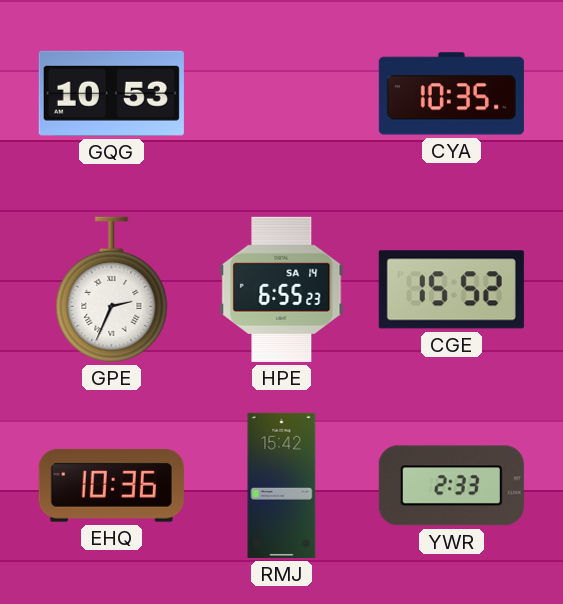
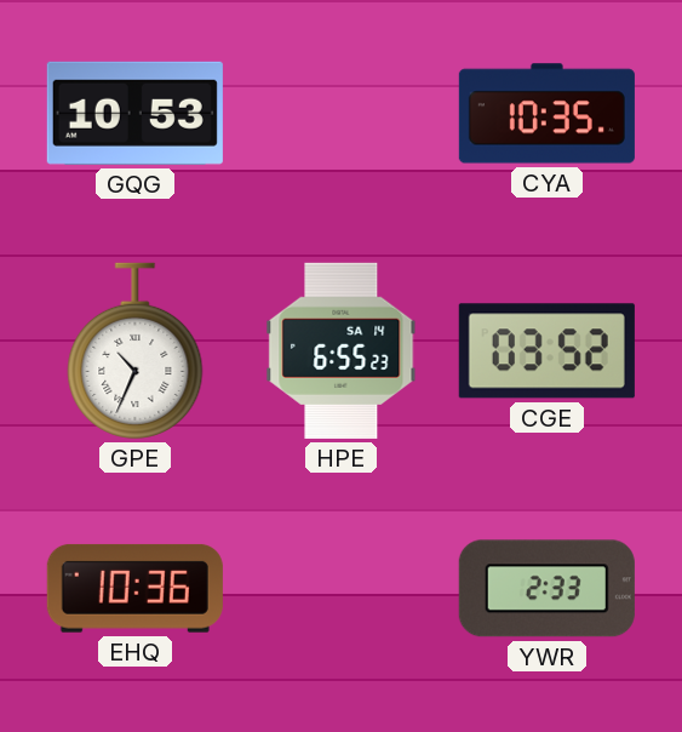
GPE: 2:34 -> 10:34
CGE: 15:52 -> 03:52
RMJ: 15:42 -> none
